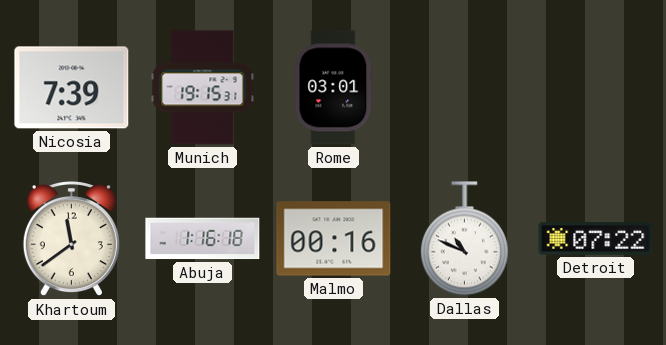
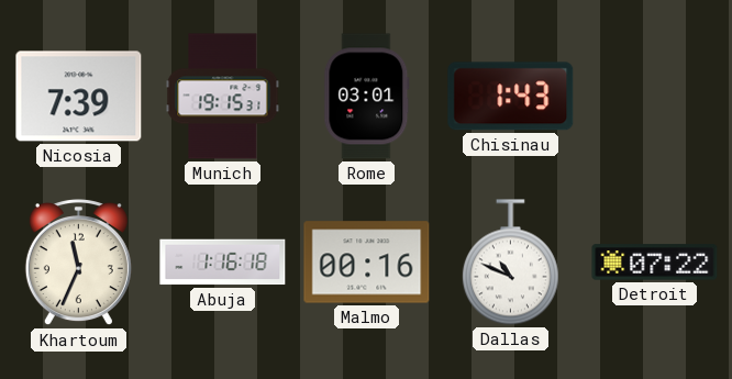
Chisinau: none -> 1:43
Khartoum: 11:39 -> 11:34
